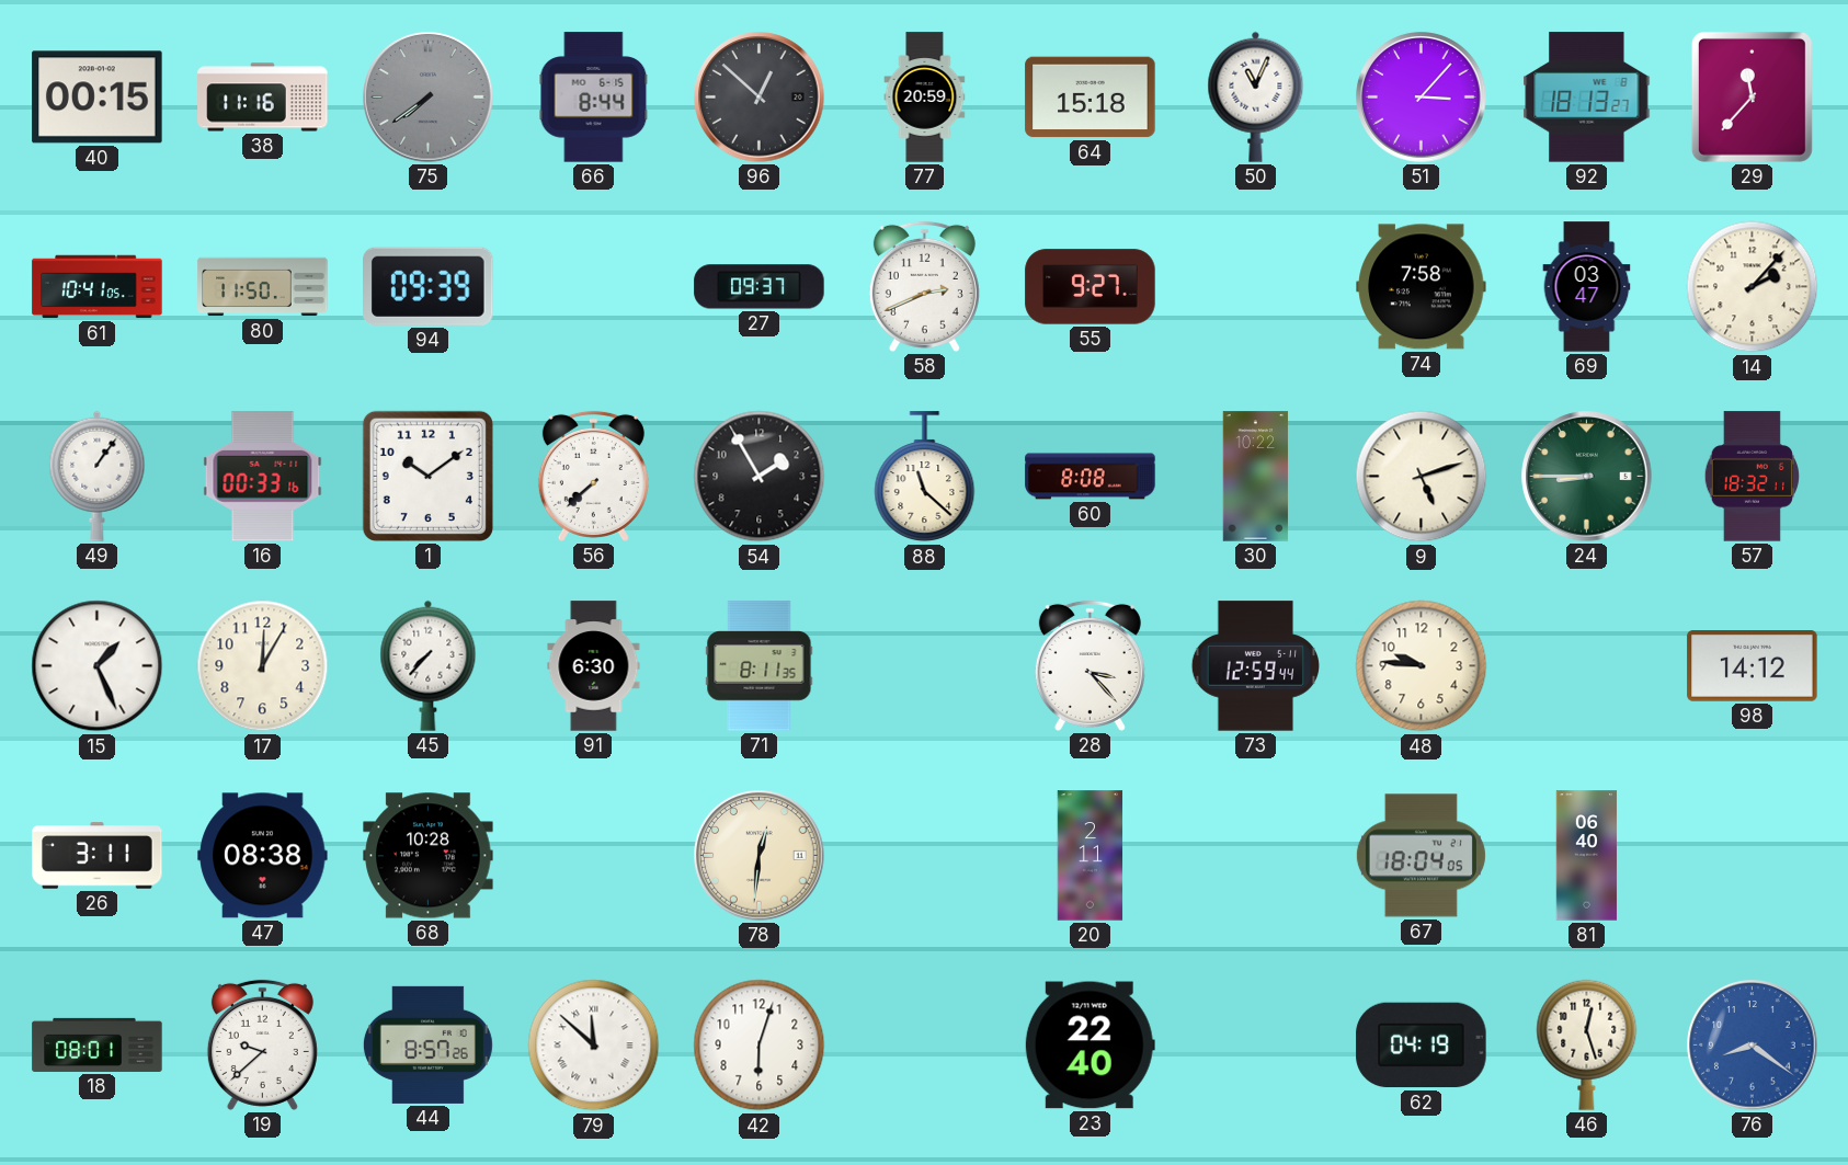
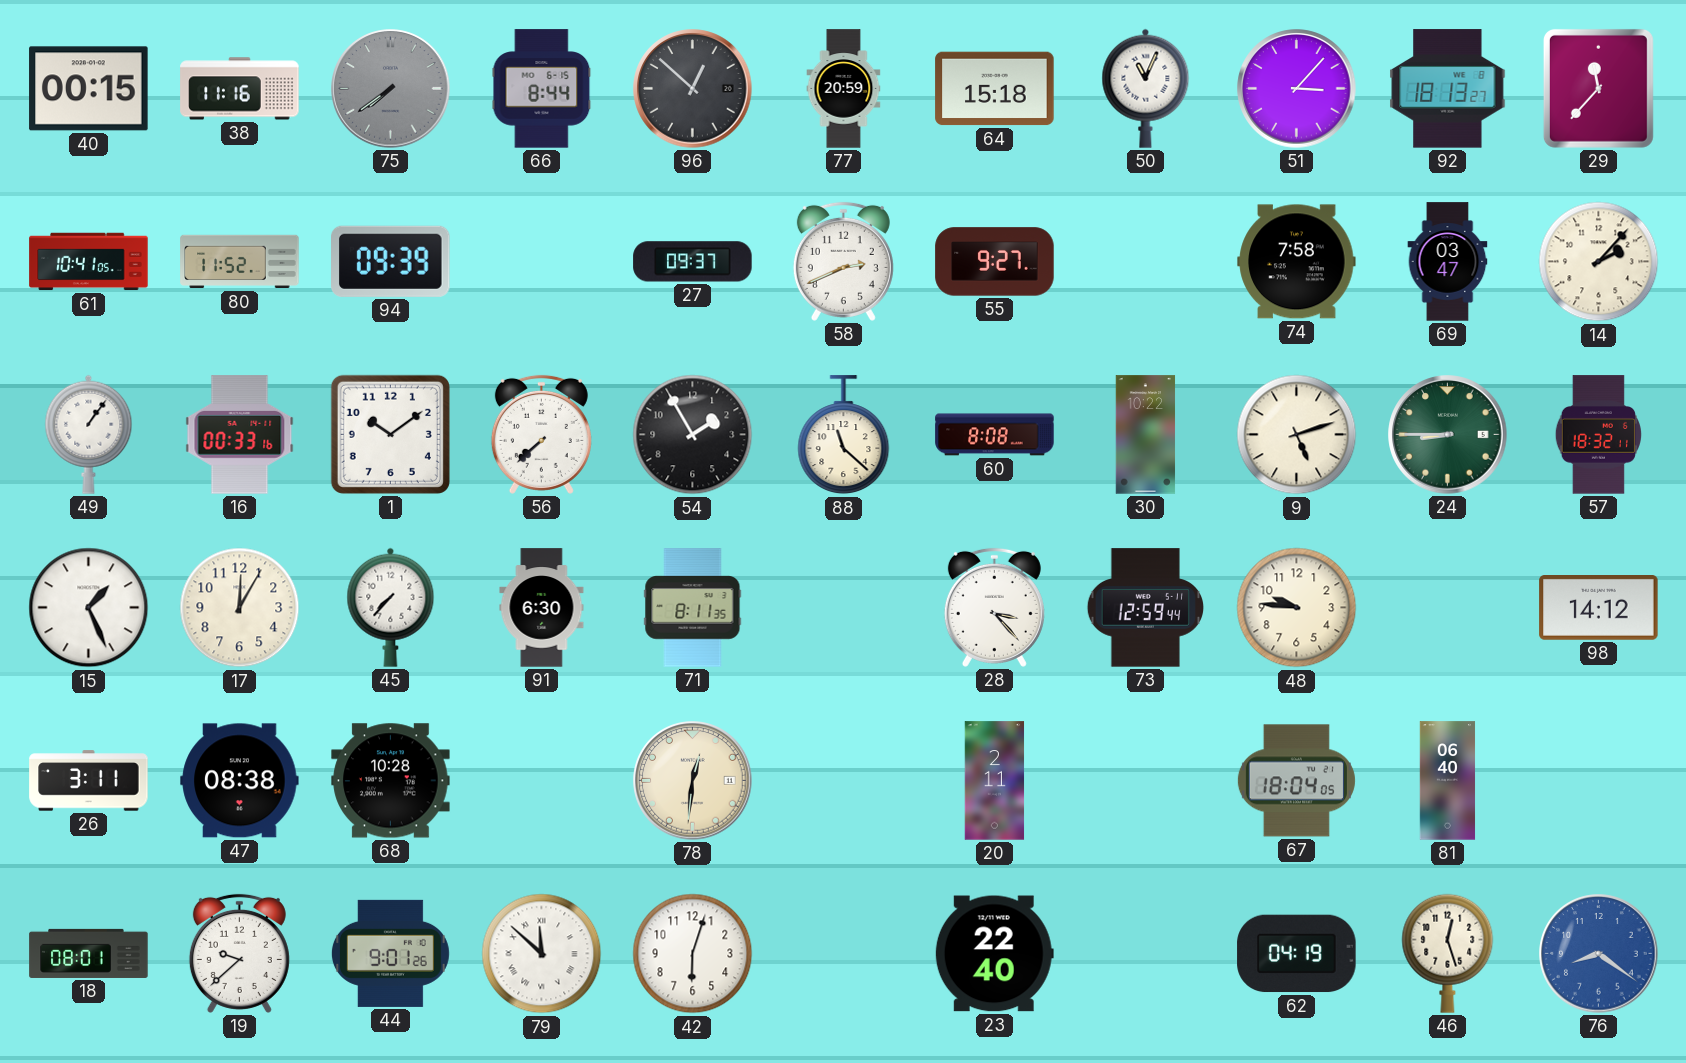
80: 11:50 -> 11:52
44: 8:57 -> 9:01
